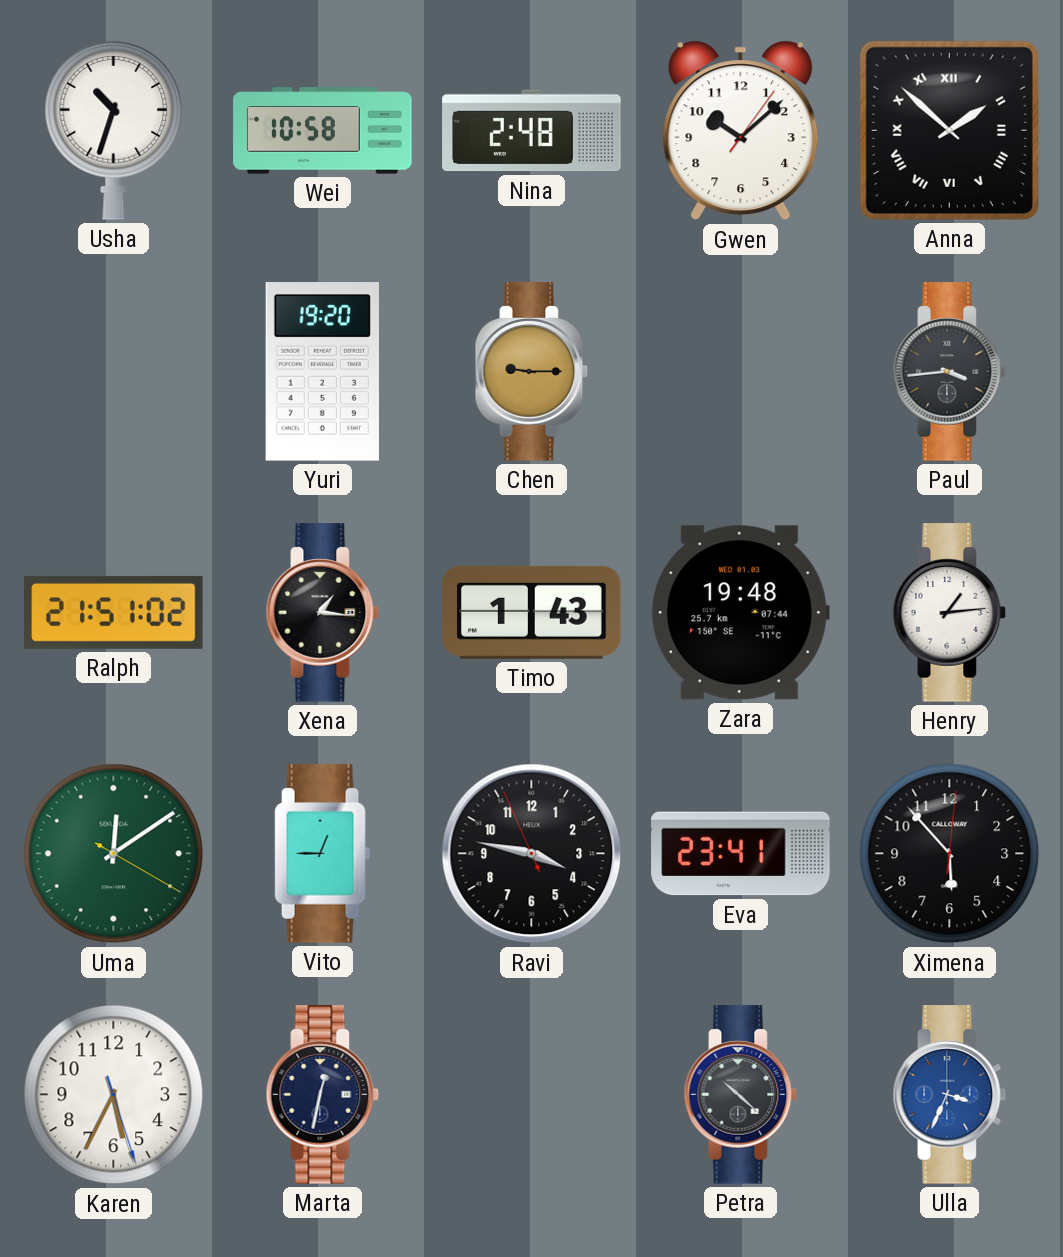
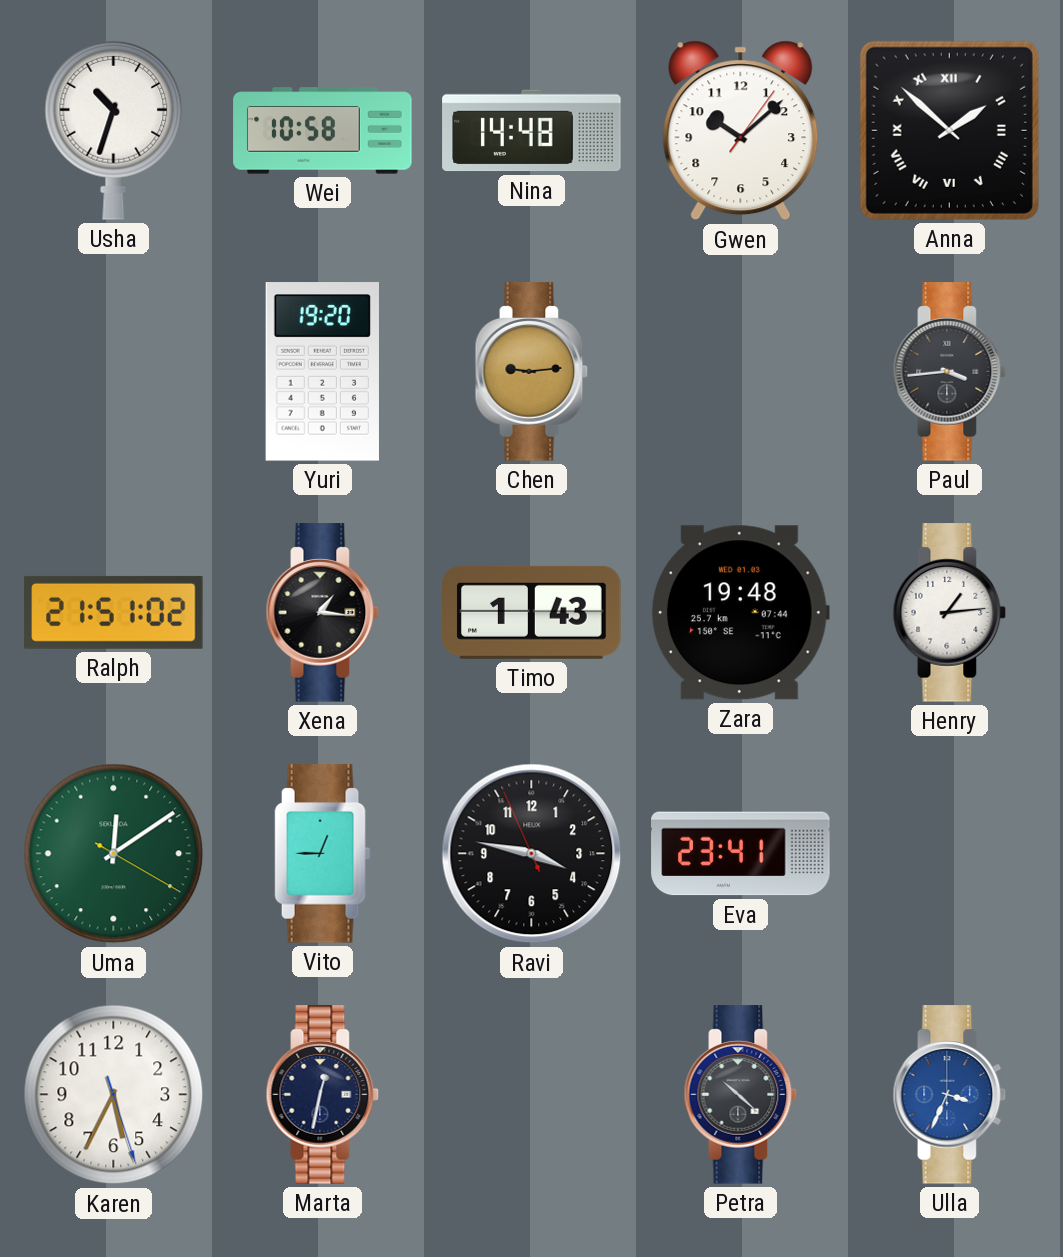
Nina: 2:48 -> 14:48
Chen: 9:15 -> 9:14
Ximena: 5:53 -> none
